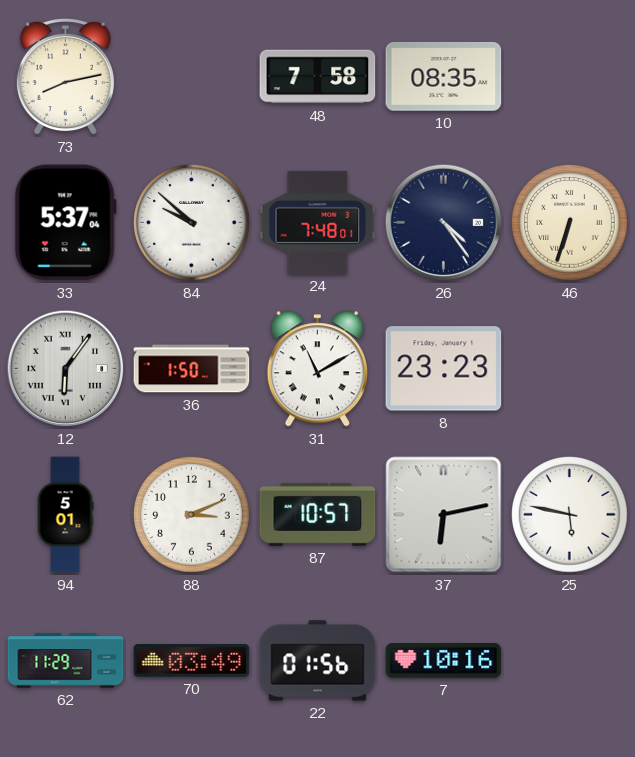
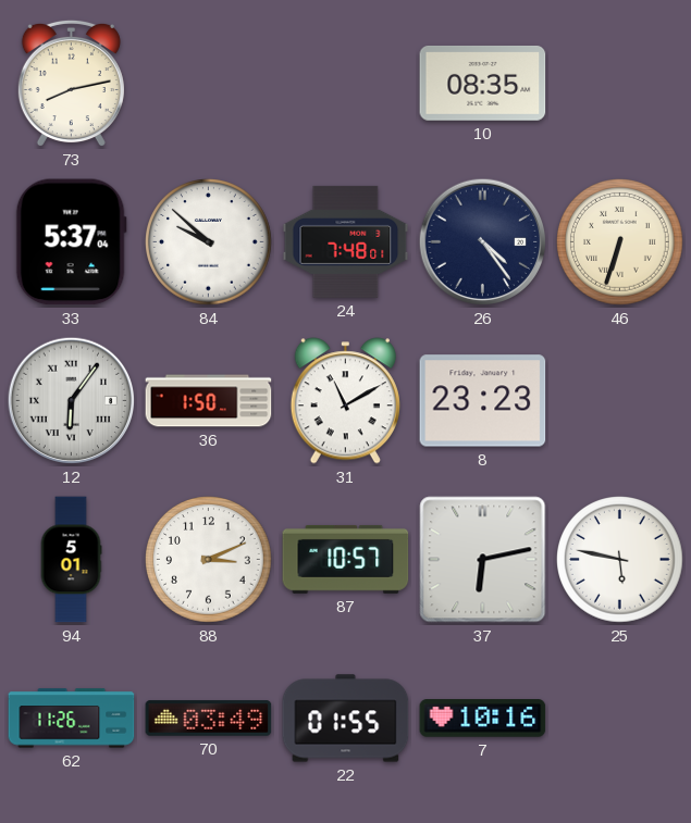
48: 7:58 -> none
62: 11:29 -> 11:26
22: 01:56 -> 01:55
